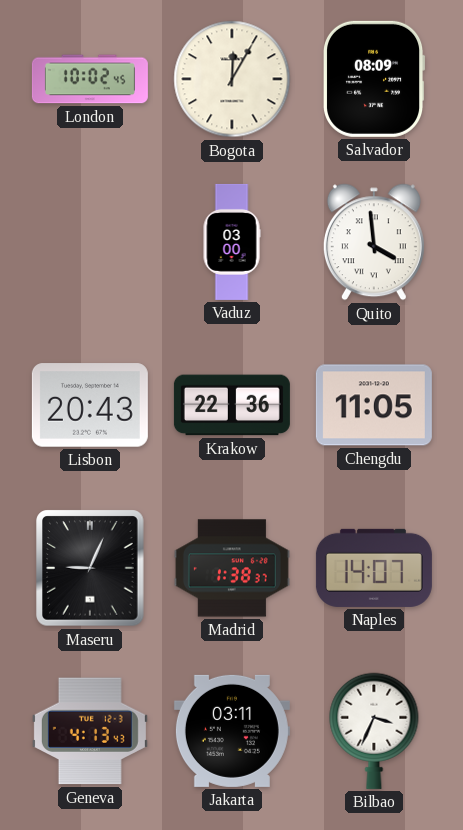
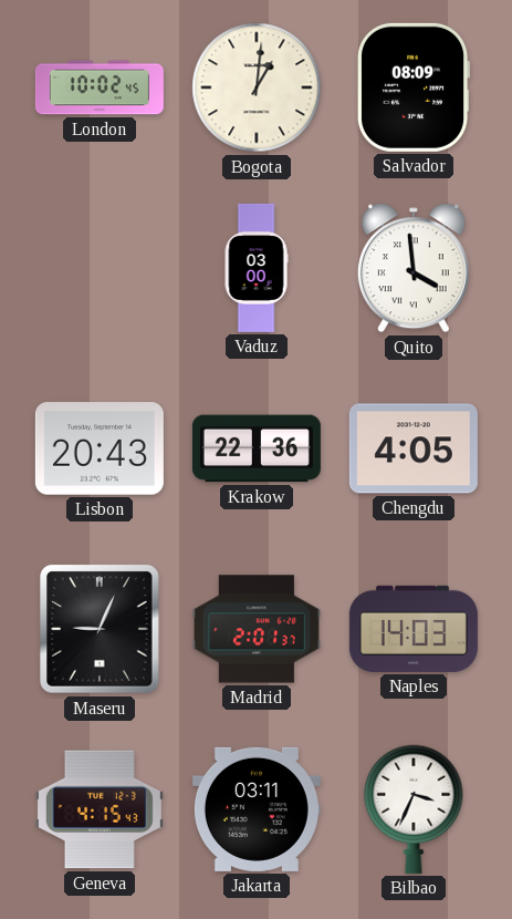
Bogota: 12:05 -> 1:01
Chengdu: 11:05 -> 4:05
Madrid: 1:38 -> 2:01
Naples: 14:07 -> 14:03
Geneva: 4:13 -> 4:15
